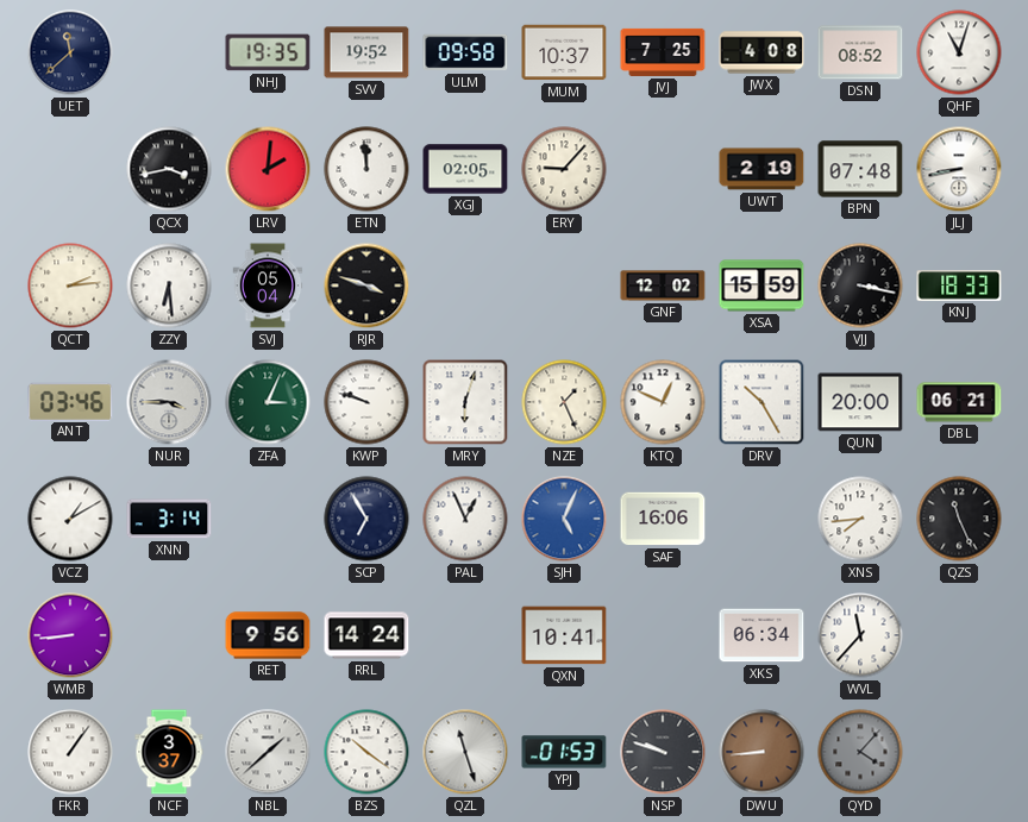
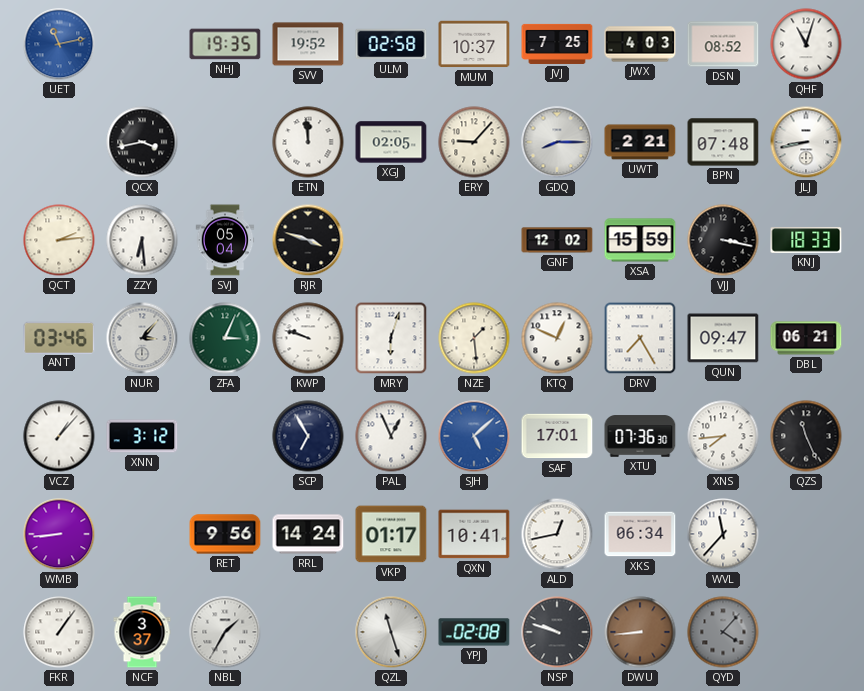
UET: 11:38 -> 11:13
UET dial: navy -> blue
ULM: 09:58 -> 02:58
JWX: 4:08 -> 4:03
LRV: 2:01 -> none
GDQ: none -> 8:15
UWT: 2:19 -> 2:21
NUR: 3:45 -> 3:07
NZE: 1:26 -> 1:29
DRV: 10:25 -> 7:25
QUN: 20:00 -> 09:47
VCZ: 1:10 -> 1:07
XNN: 3:14 -> 3:12
SJH: 5:04 -> 5:08
SAF: 16:06 -> 17:01
XTU: none -> 07:36
VKP: none -> 01:17
ALD: none -> 12:43
NBL: 1:38 -> 1:35
BZS: 10:21 -> none
YPJ: 01:53 -> 02:08
